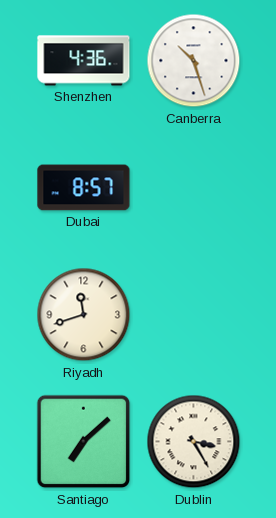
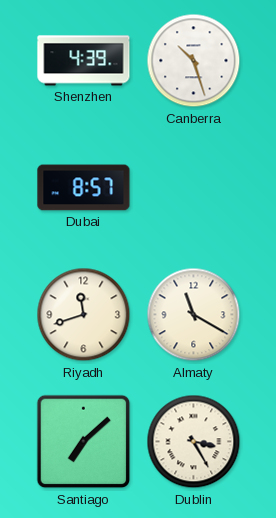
Shenzhen: 4:36 -> 4:39
Almaty: none -> 11:20
